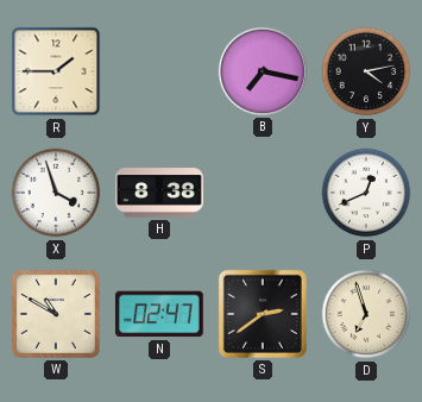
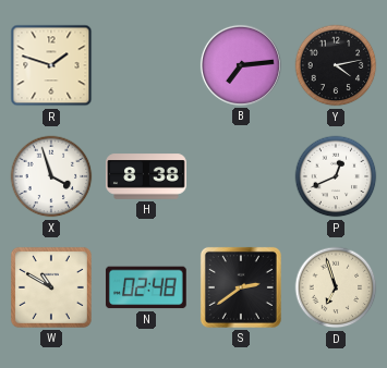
R: 1:45 -> 1:48
B: 7:17 -> 7:14
N: 02:47 -> 02:48
